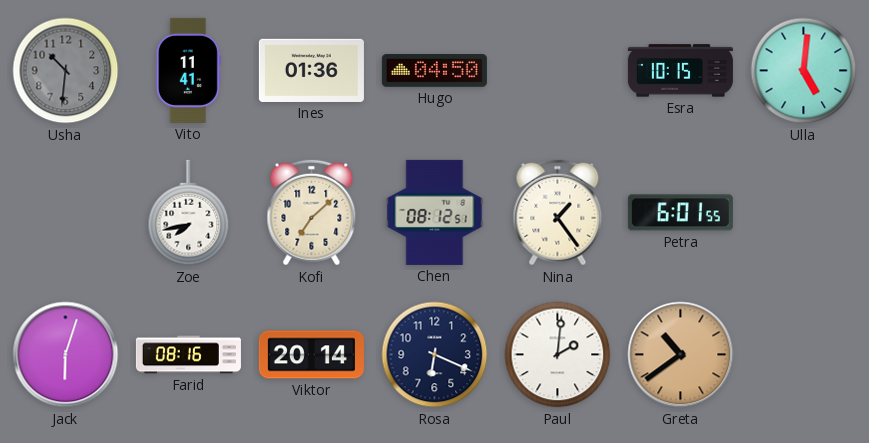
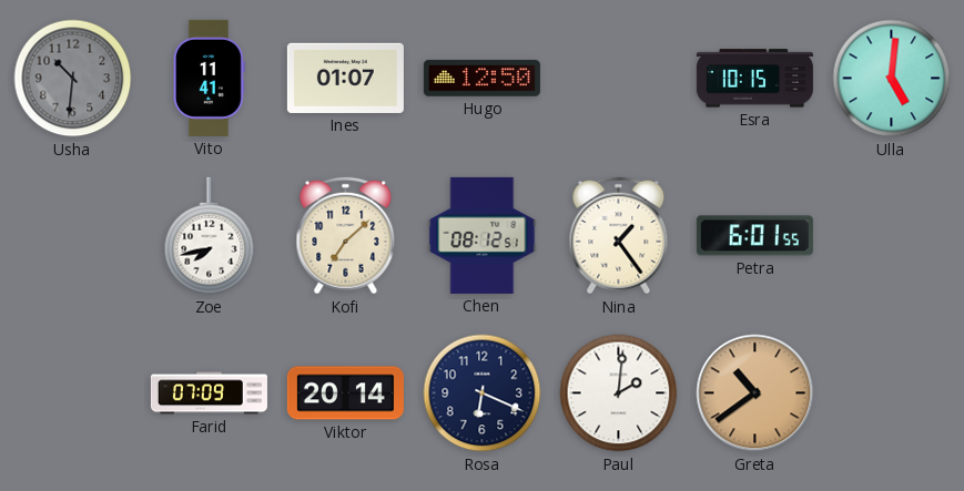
Ines: 01:36 -> 01:07
Hugo: 04:50 -> 12:50
Jack: 6:03 -> none
Farid: 08:16 -> 07:09
